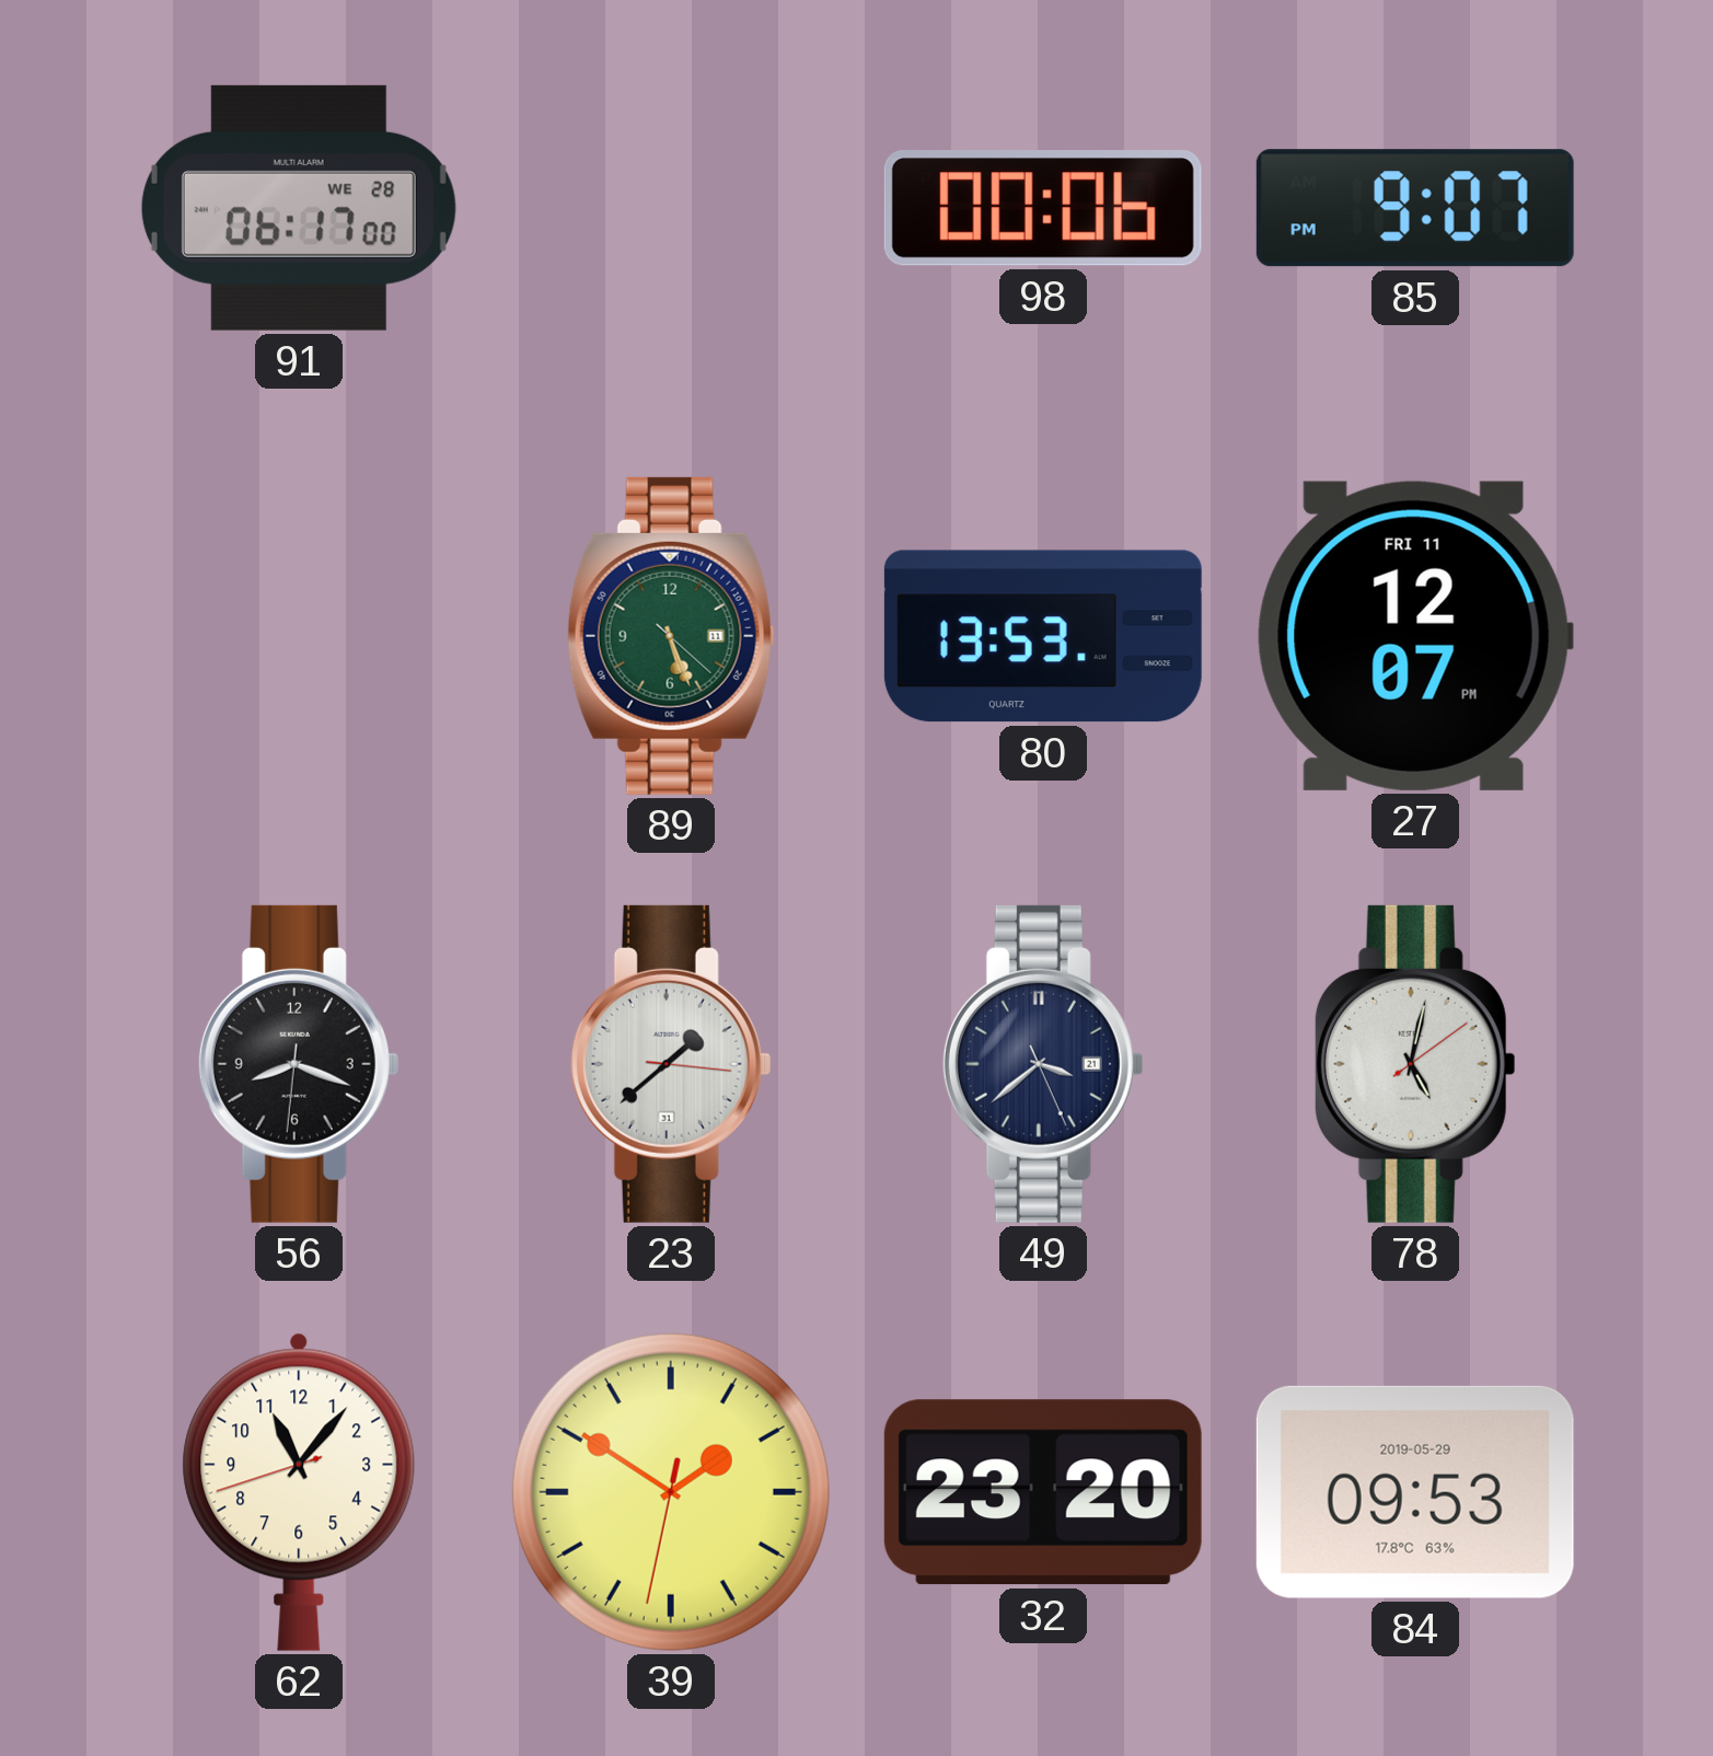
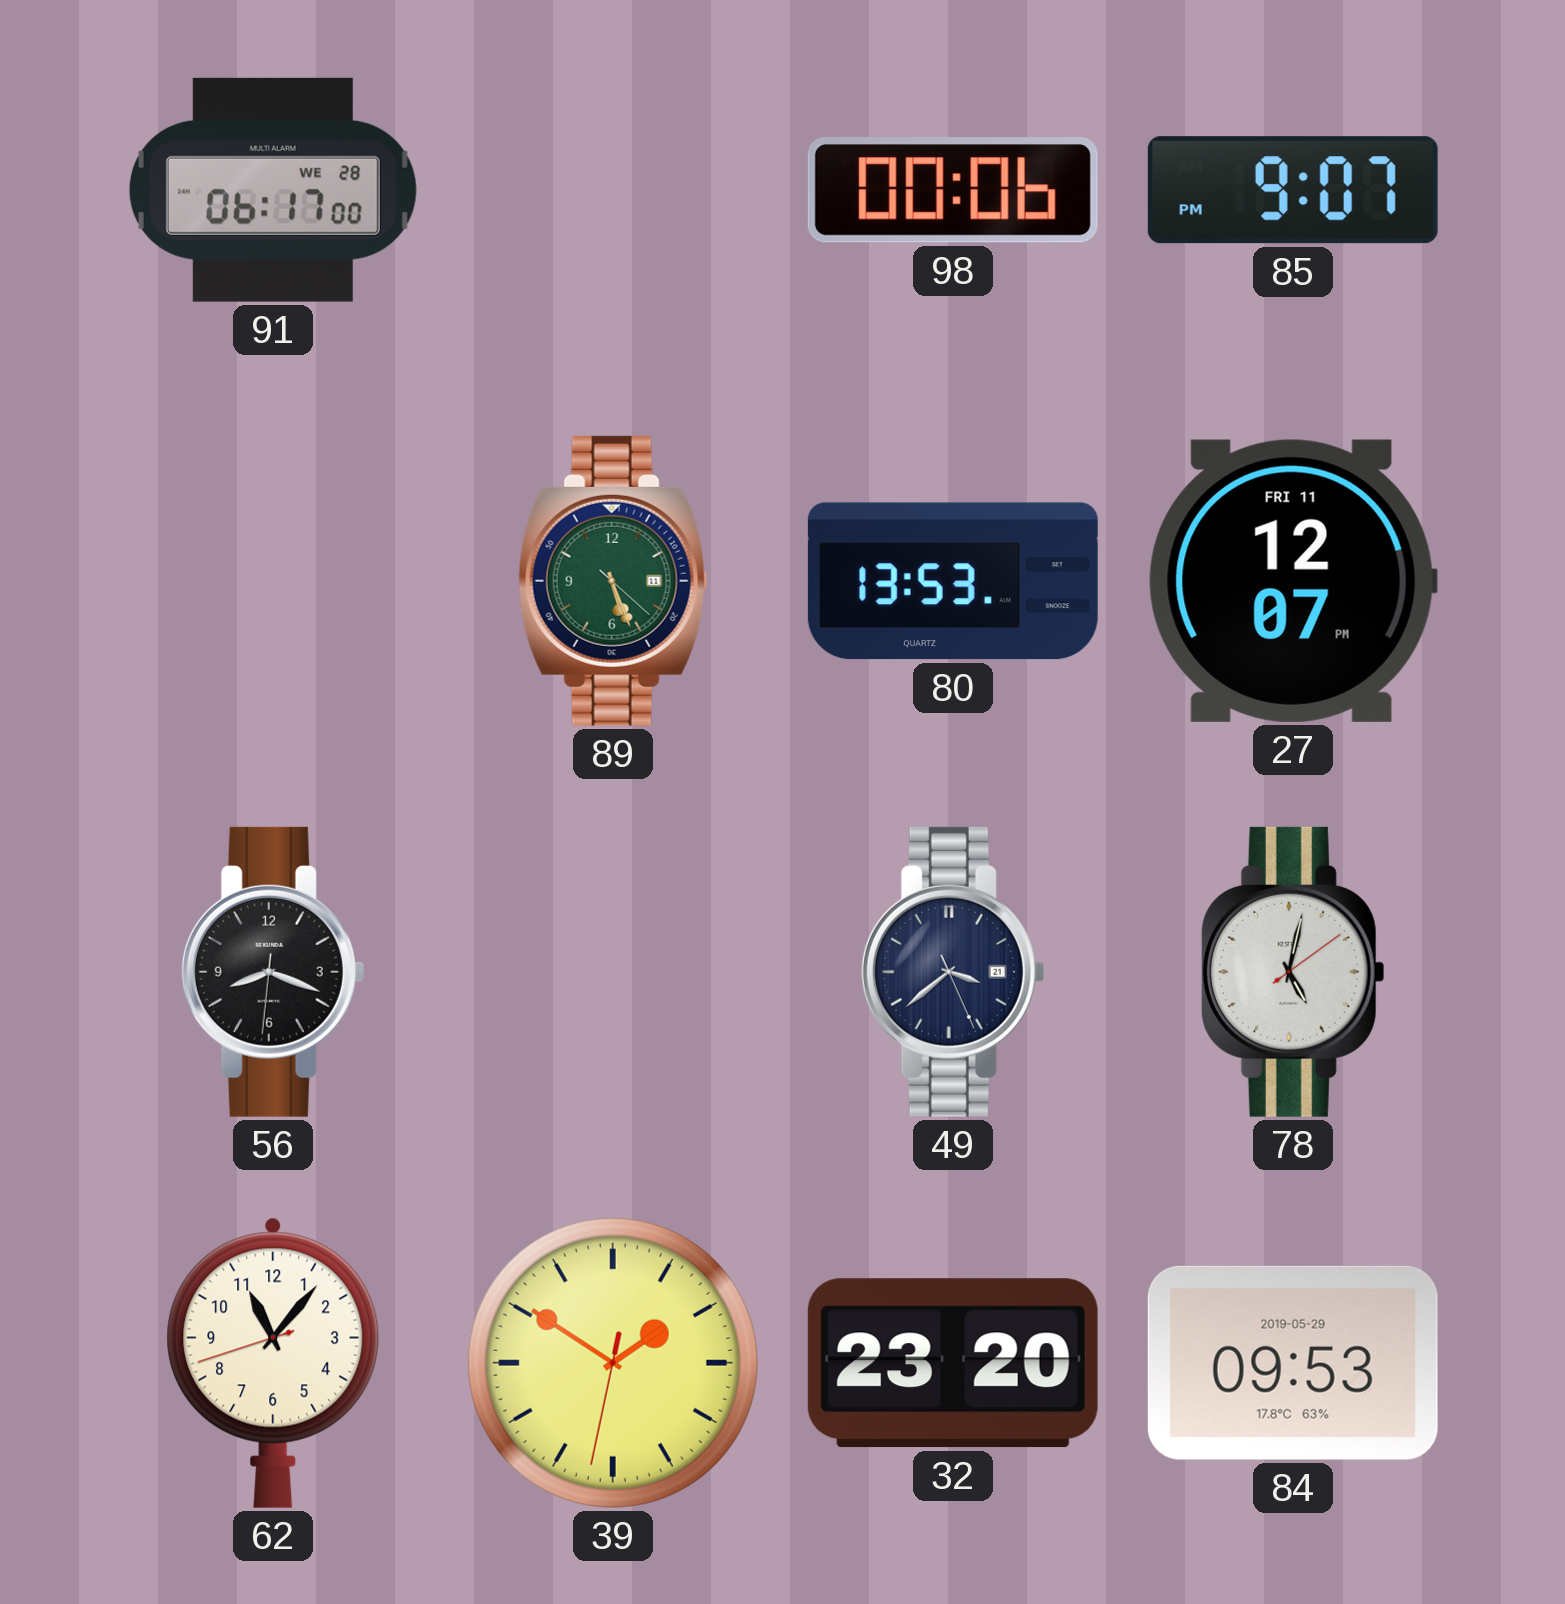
23: 1:38 -> none
